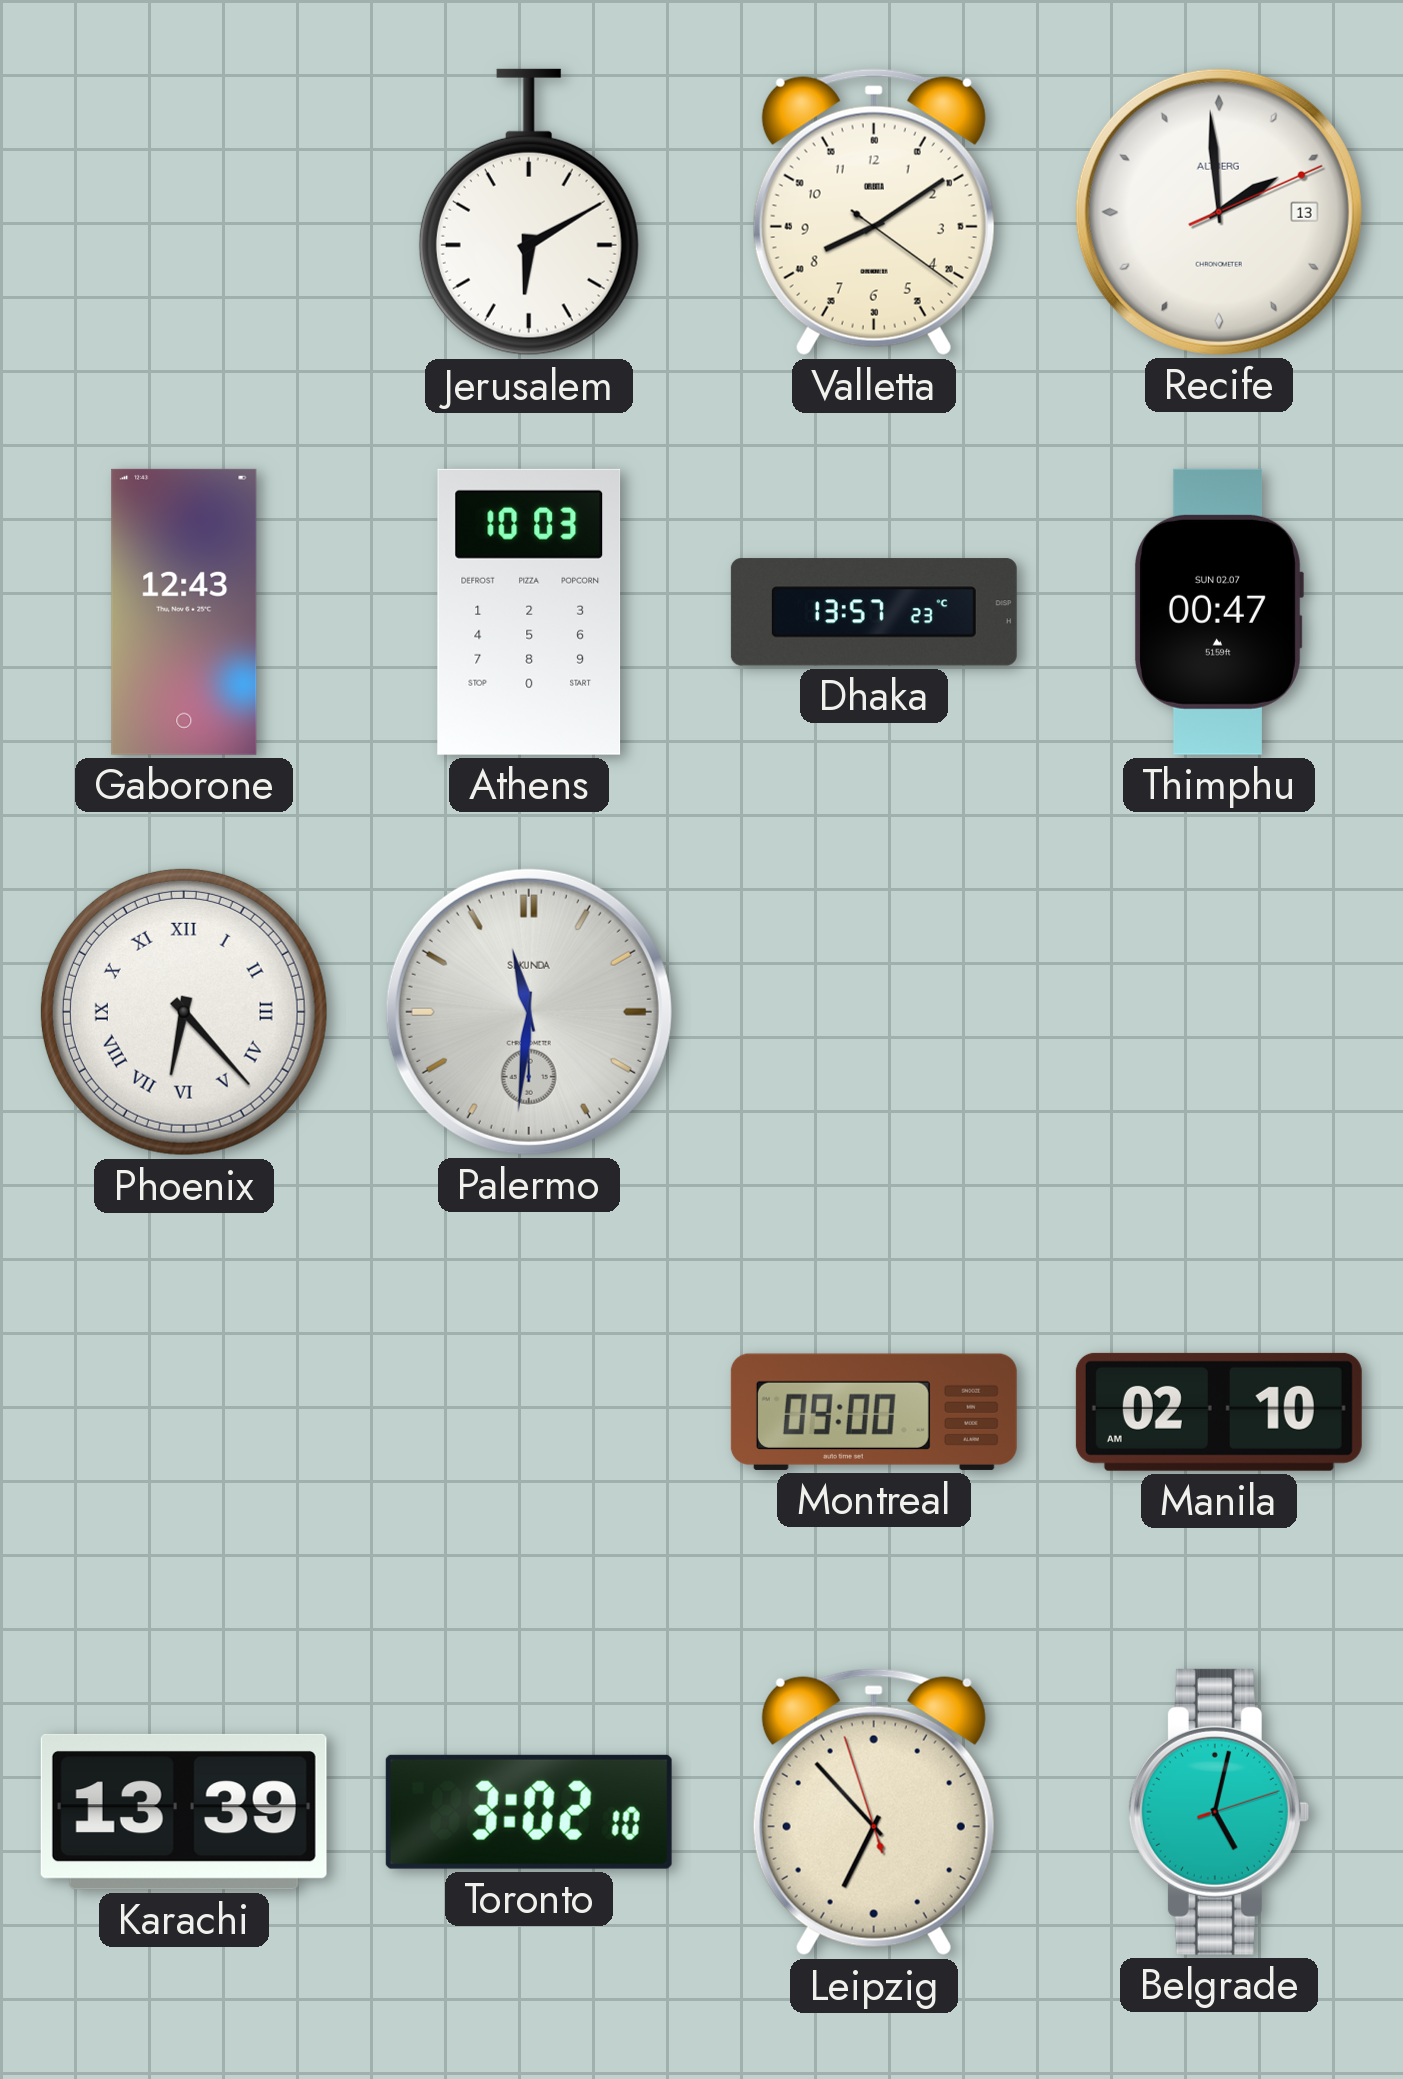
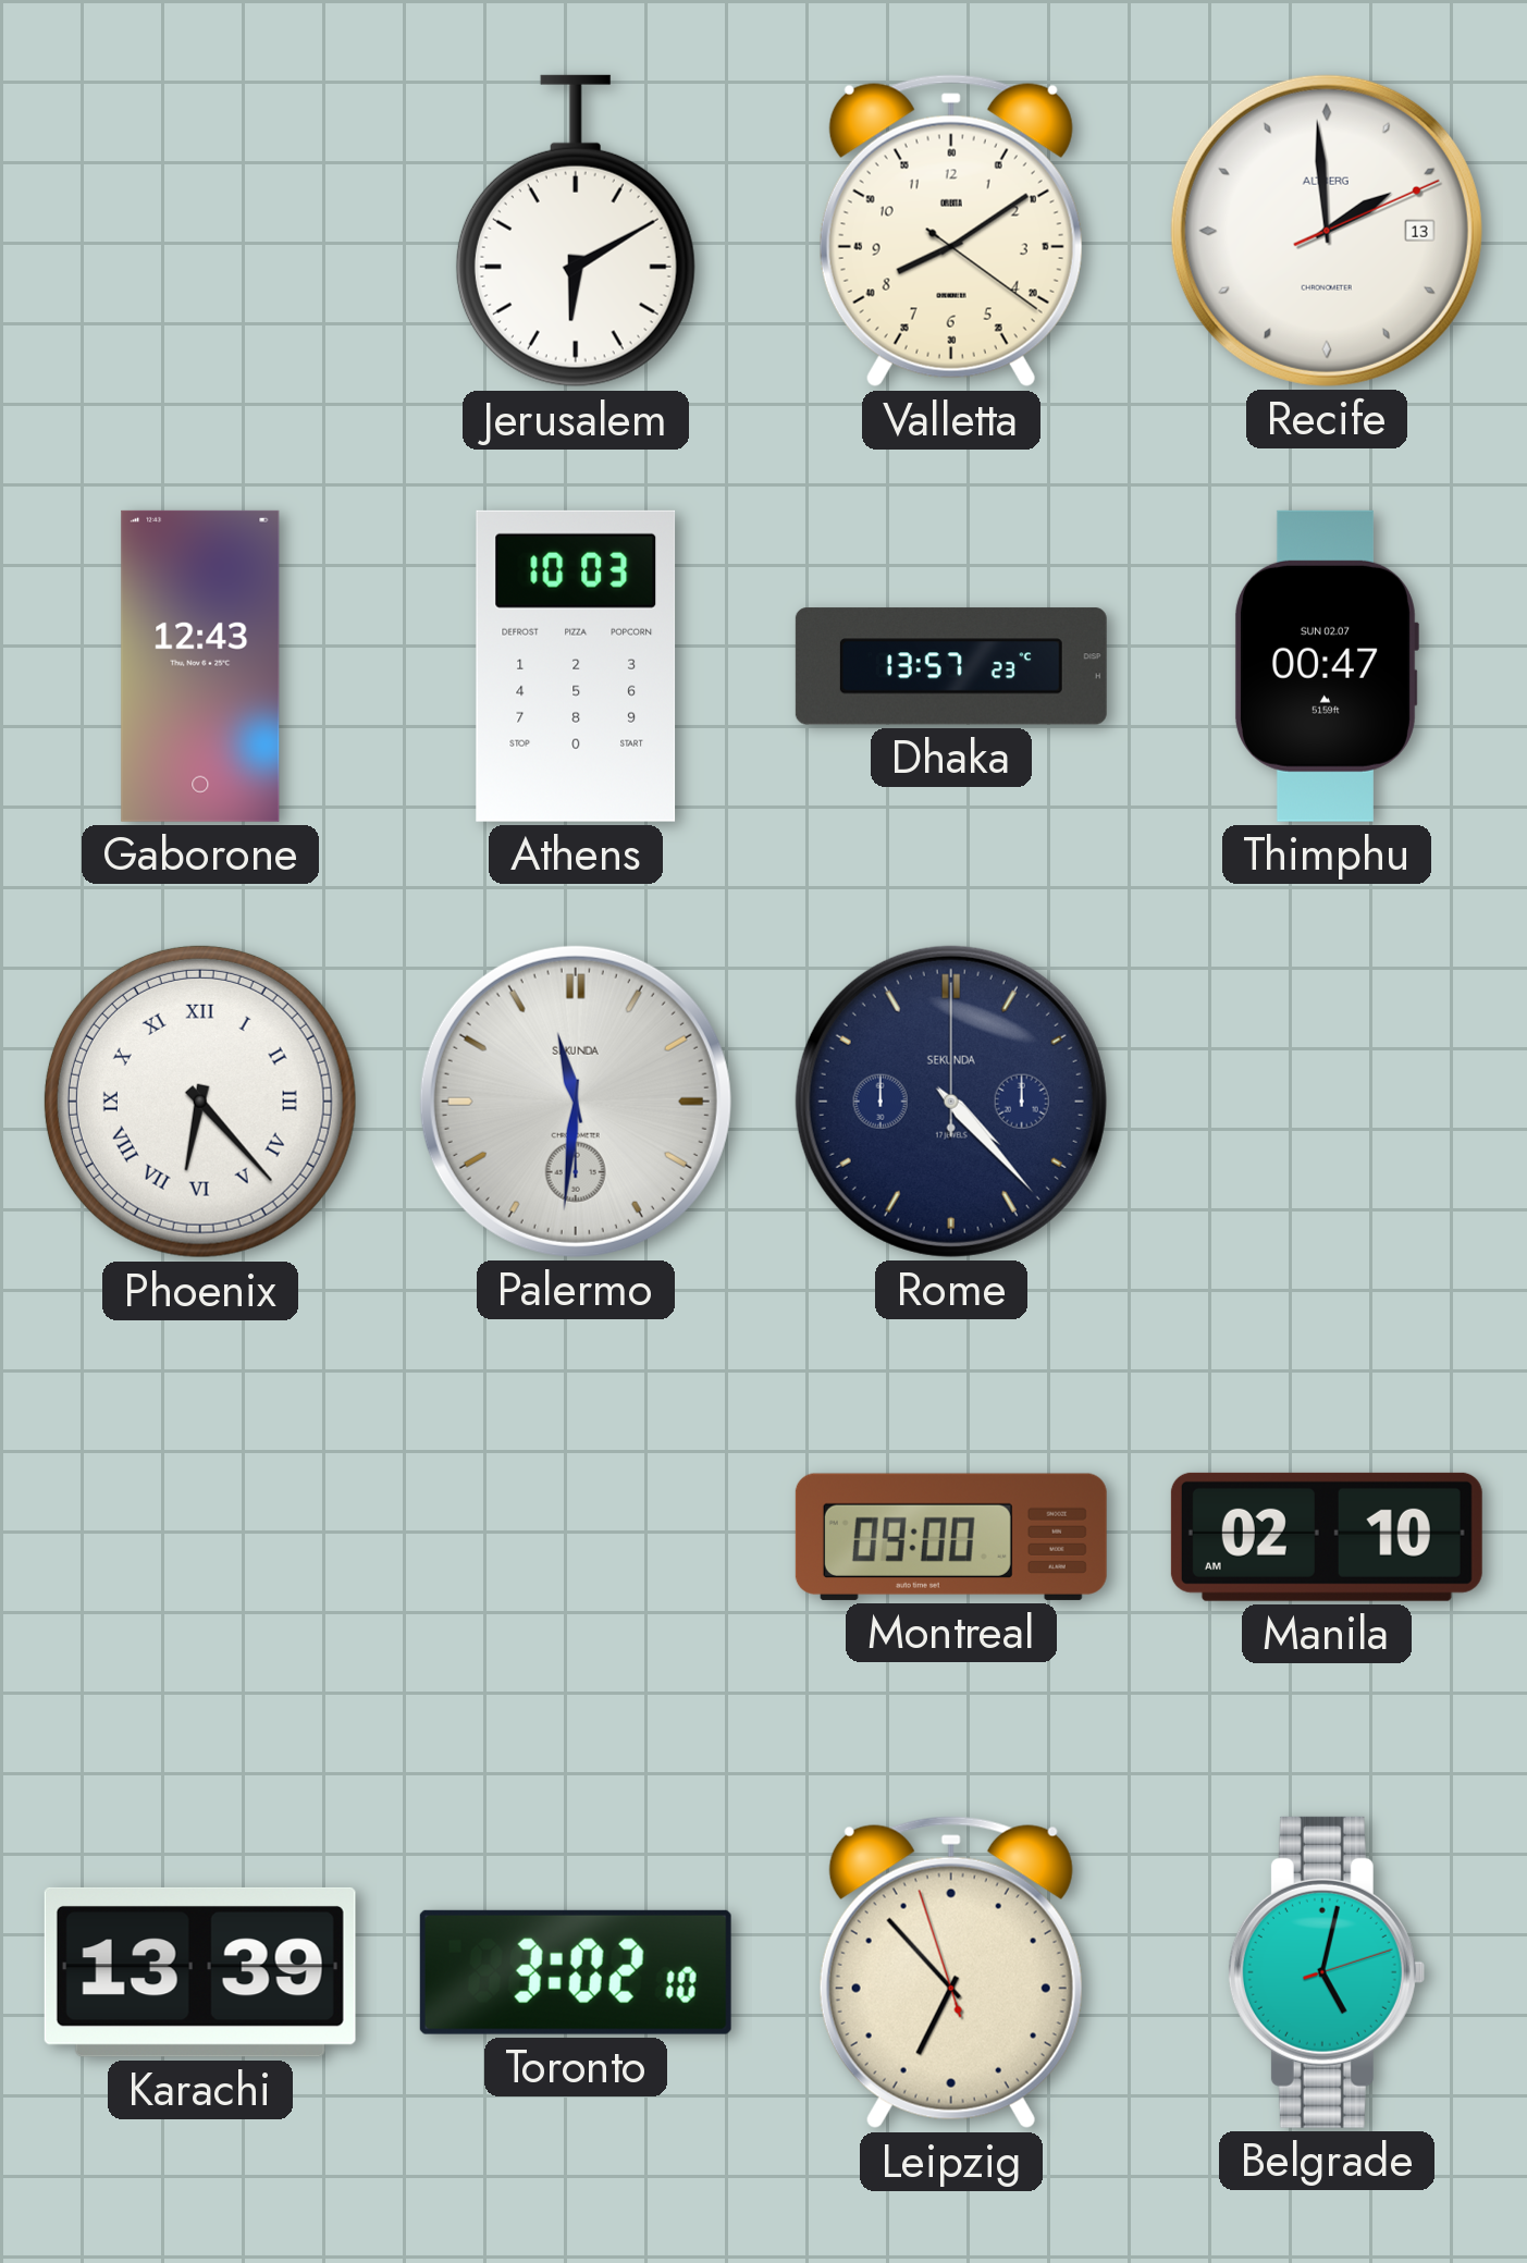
Rome: none -> 4:23
